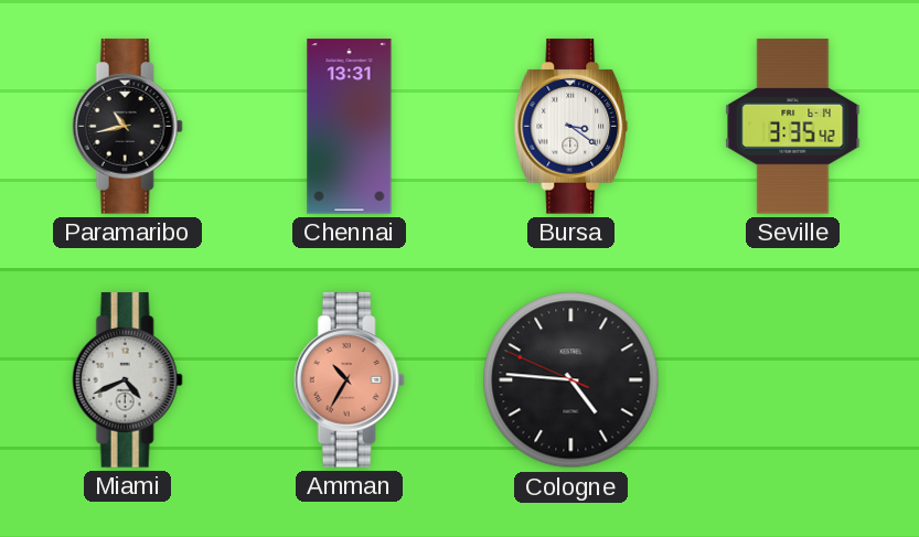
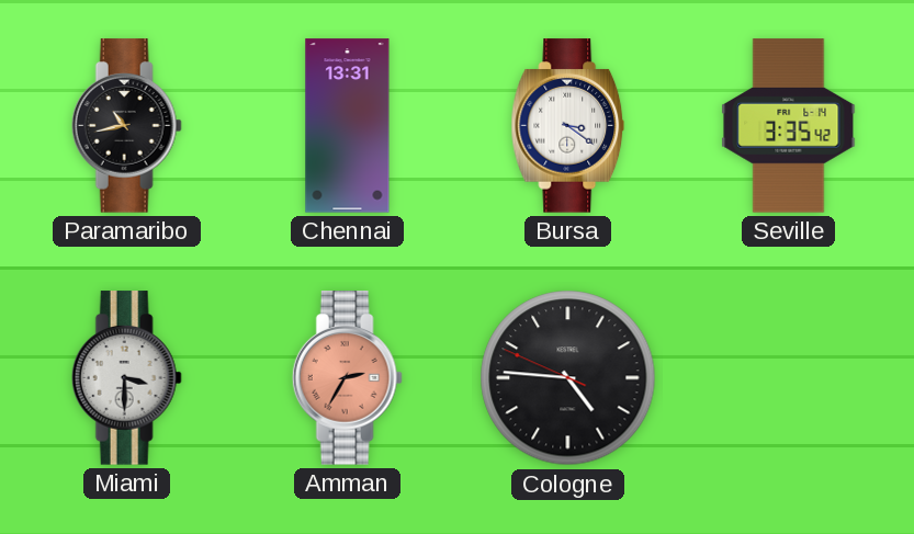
Miami: 4:41 -> 3:30
Amman: 10:35 -> 2:35
